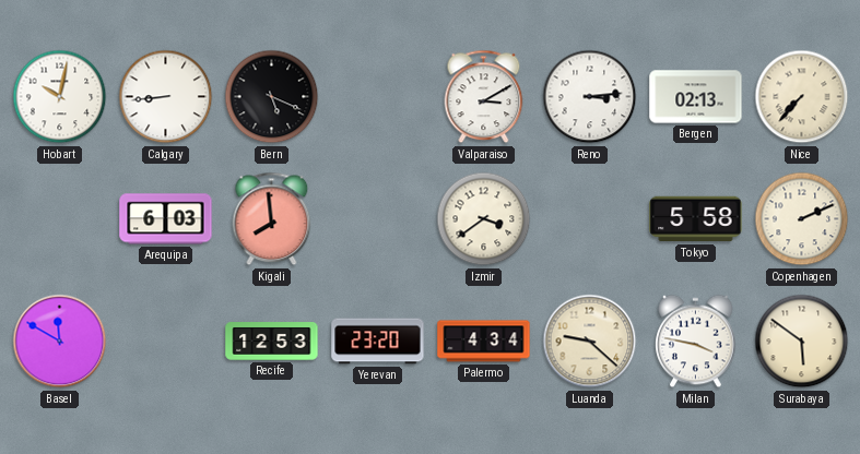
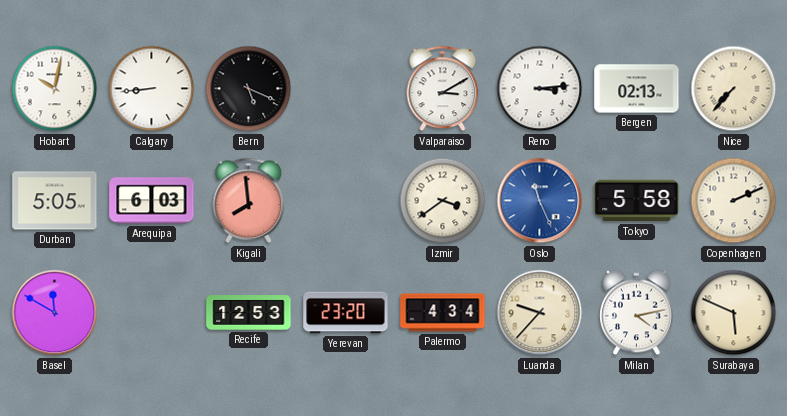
Durban: none -> 5:05
Oslo: none -> 11:26
Luanda: 9:22 -> 9:37
Milan: 3:47 -> 4:13
Surabaya: 5:51 -> 5:49
